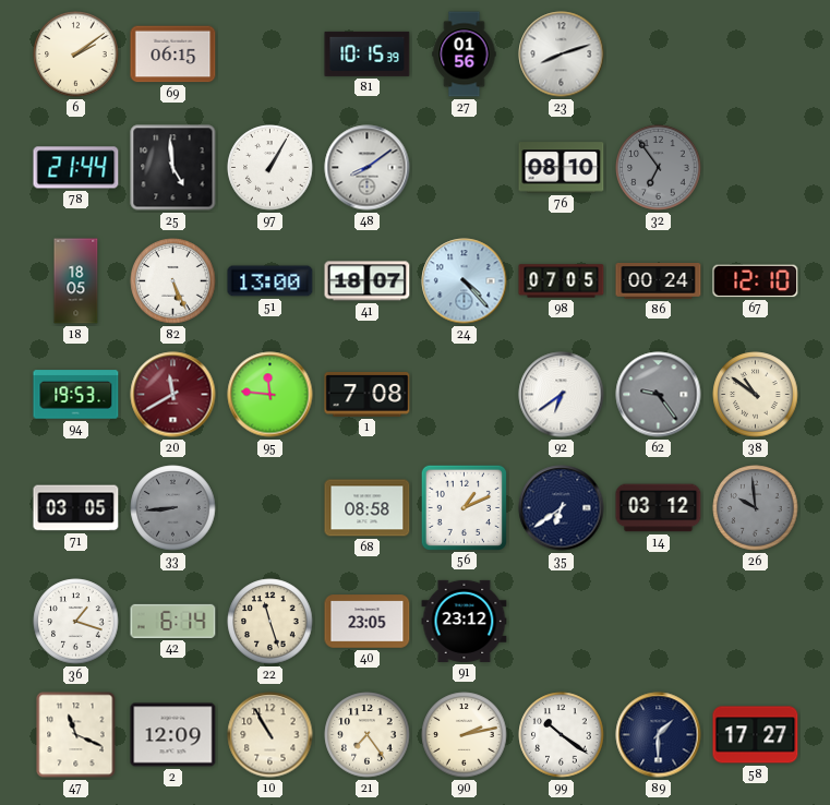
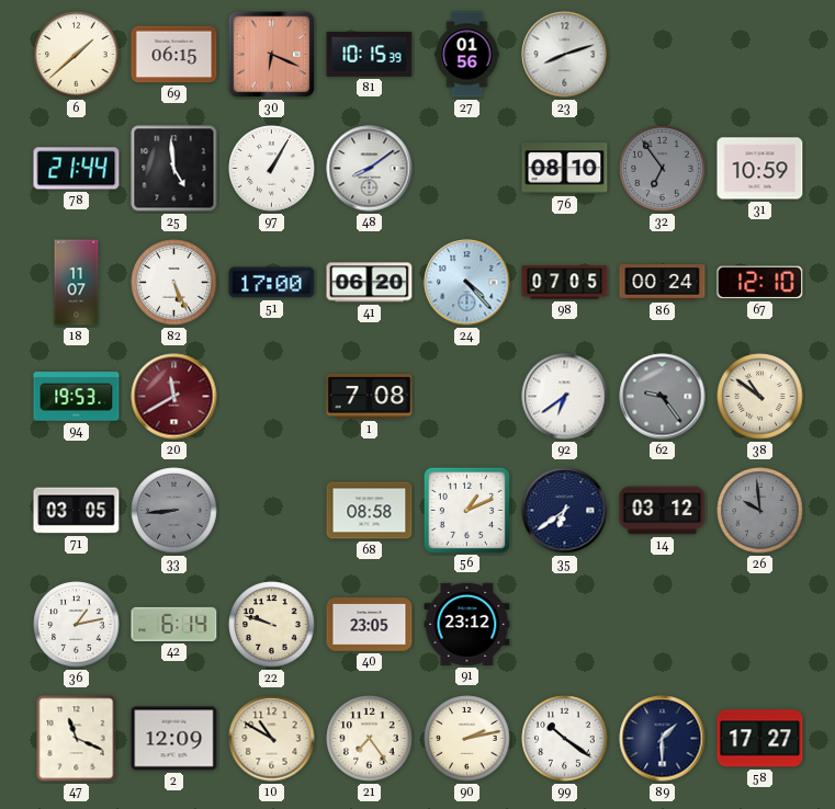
6: 2:09 -> 1:38
30: none -> 6:19
31: none -> 10:59
18: 18:05 -> 11:07
51: 13:00 -> 17:00
41: 18:07 -> 06:20
95: 11:46 -> none
36: 1:18 -> 1:13
22: 11:27 -> 9:48
10: 10:55 -> 10:50
